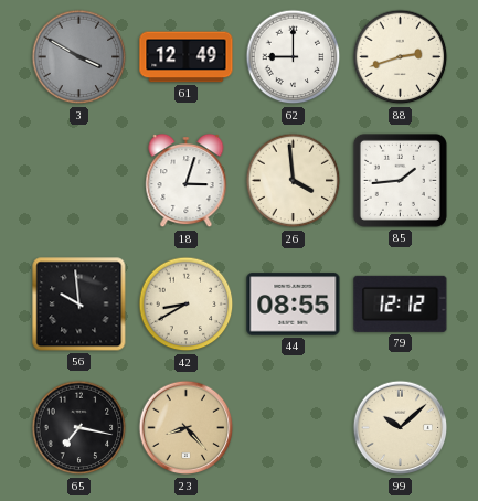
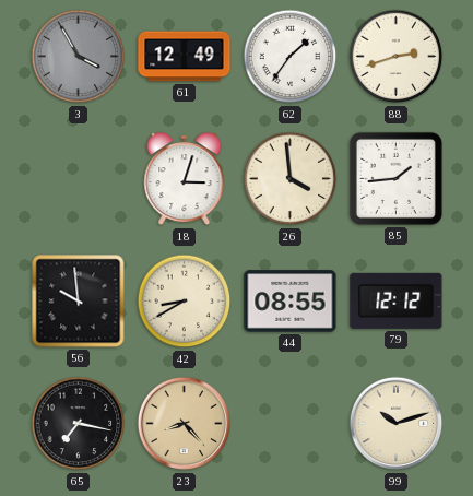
3: 3:50 -> 3:55
62: 9:00 -> 1:36
99: 10:08 -> 10:12
